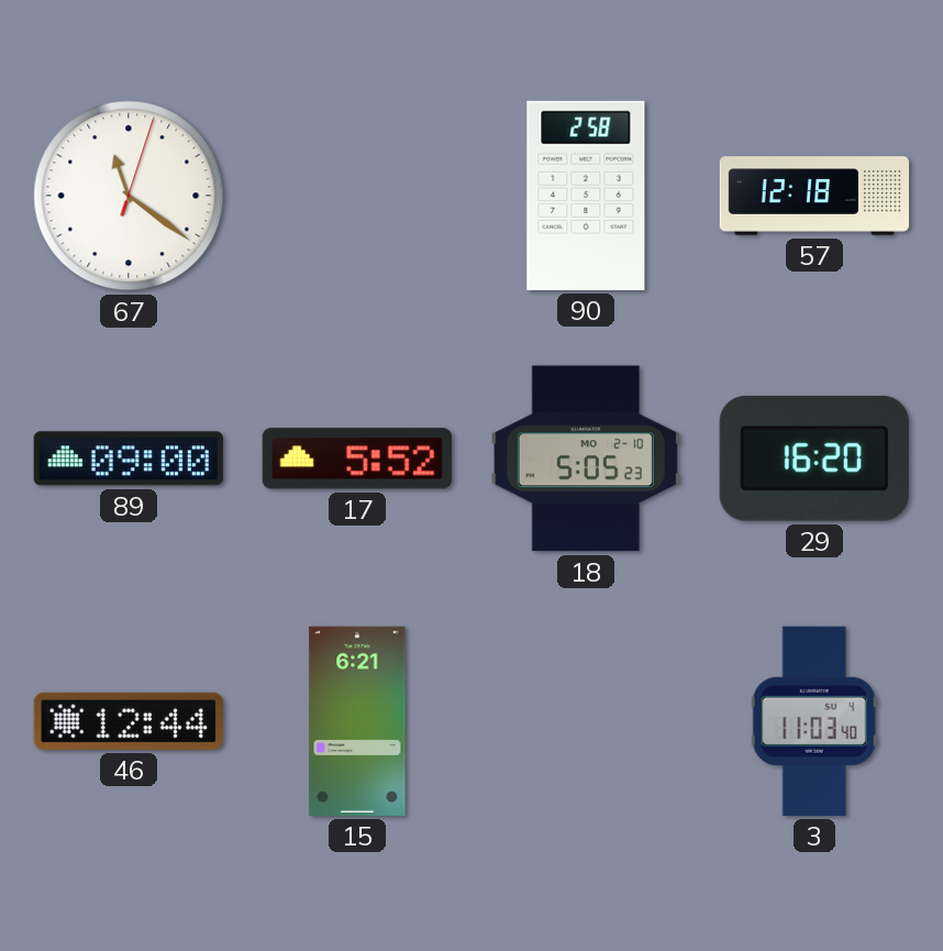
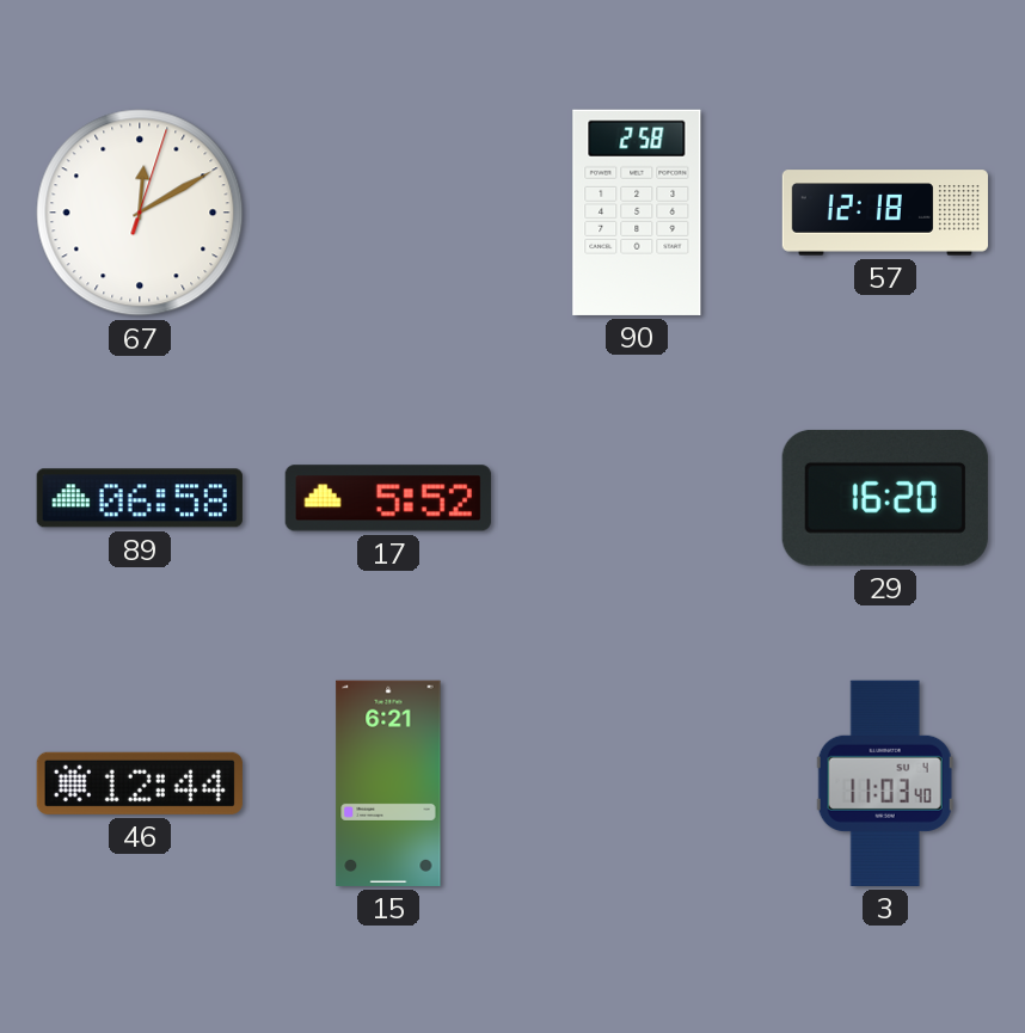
67: 11:21 -> 12:10
89: 09:00 -> 06:58
18: 5:05 -> none
